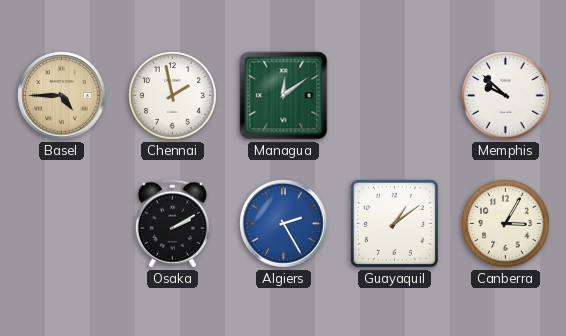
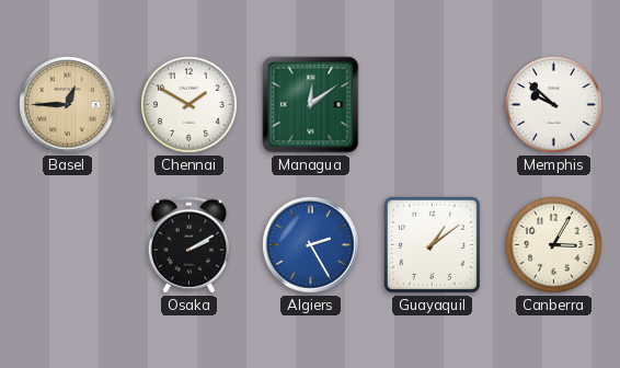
Basel: 4:45 -> 12:45
Chennai: 1:58 -> 1:50
